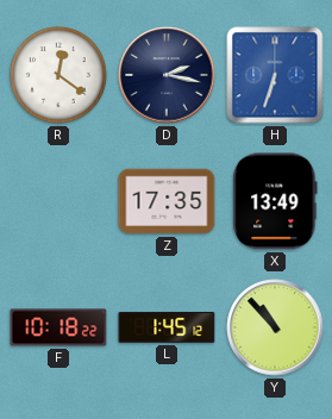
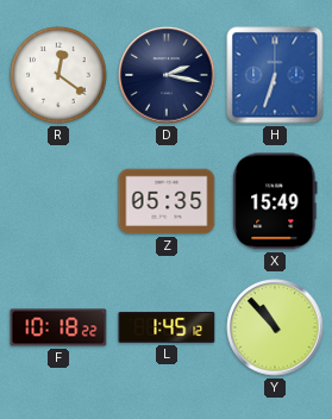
Z: 17:35 -> 05:35
X: 13:49 -> 15:49
